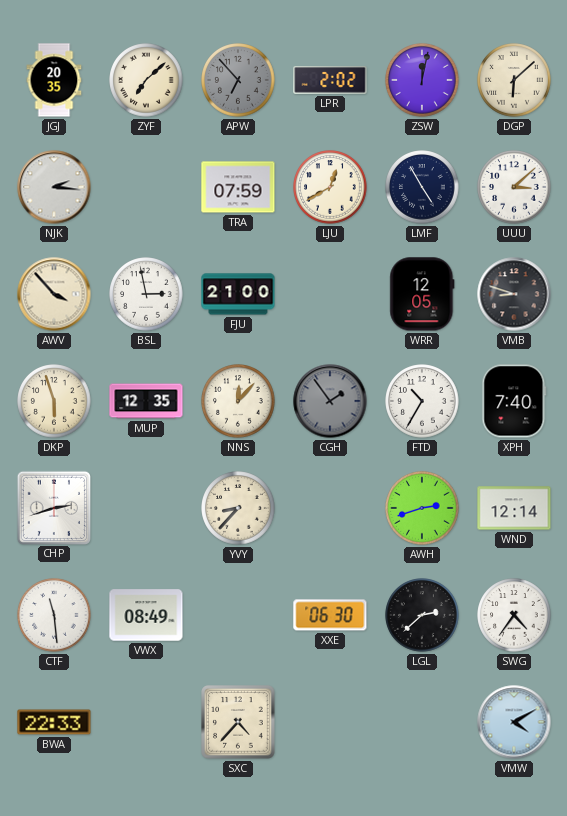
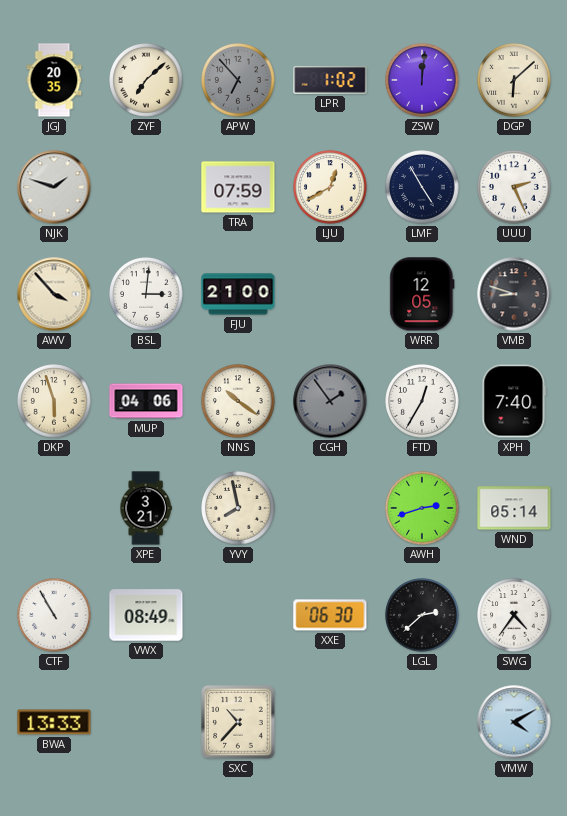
LPR: 2:02 -> 1:02
ZSW: 12:02 -> 12:01
NJK: 2:16 -> 1:48
UUU: 3:08 -> 2:26
BSL: 2:58 -> 3:01
MUP: 12:35 -> 04:06
NNS: 12:07 -> 10:21
FTD: 10:35 -> 12:35
CHP: 2:42 -> none
XPE: none -> 3:21
YVY: 8:37 -> 7:58
WND: 12:14 -> 05:14
CTF: 11:29 -> 10:55
BWA: 22:33 -> 13:33
SXC: 4:37 -> 10:37
